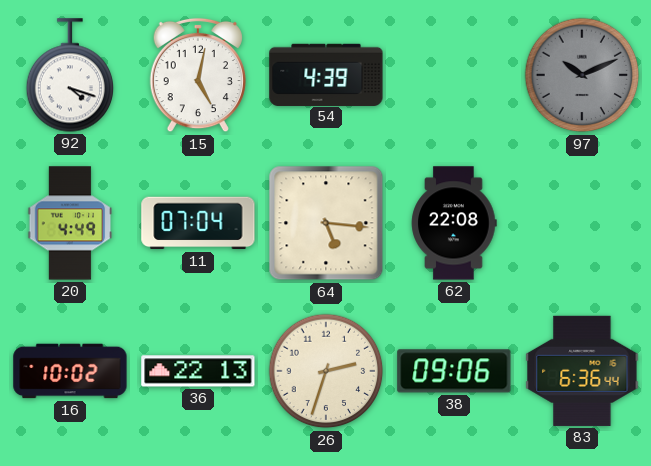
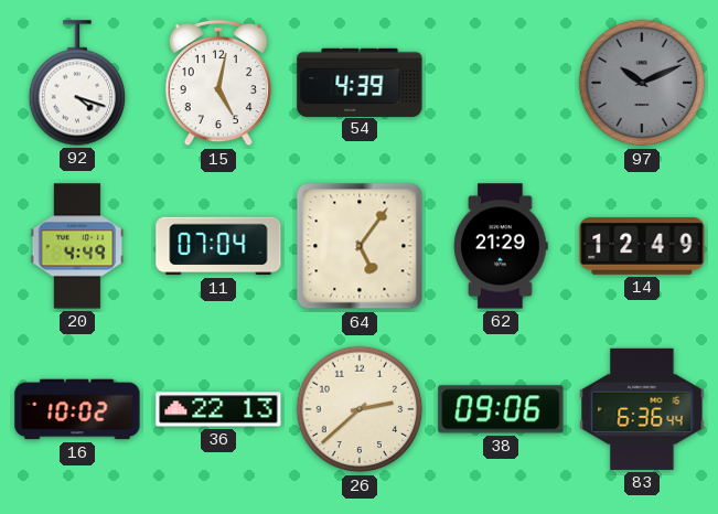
64: 5:16 -> 5:06
62: 22:08 -> 21:29
14: none -> 12:49
26: 2:33 -> 2:38
